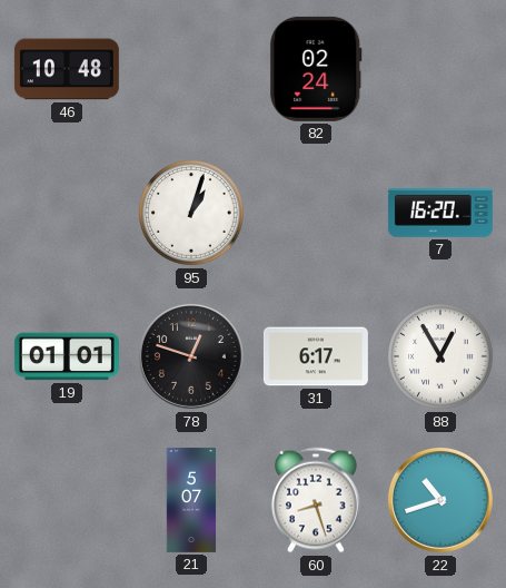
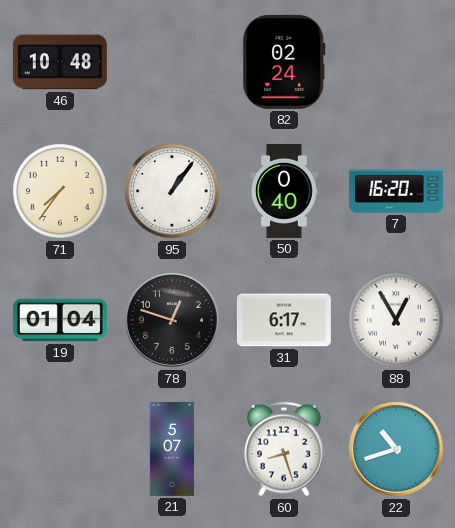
71: none -> 7:36
95: 1:03 -> 1:06
50: none -> 0:40
19: 01:01 -> 01:04
